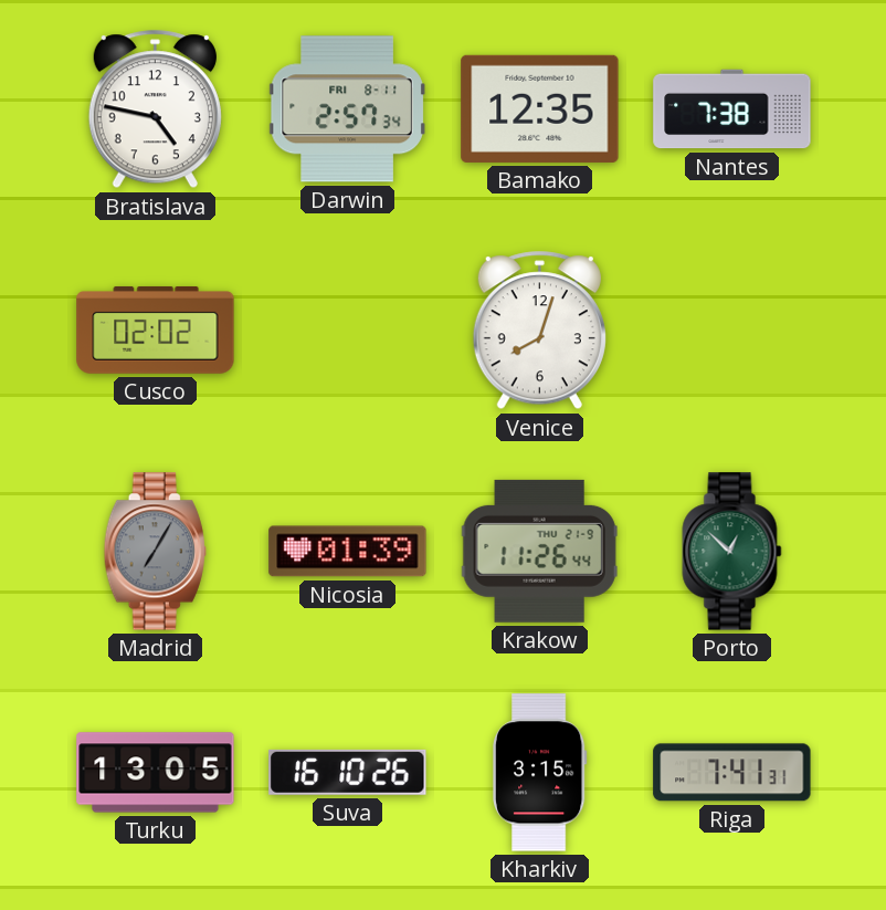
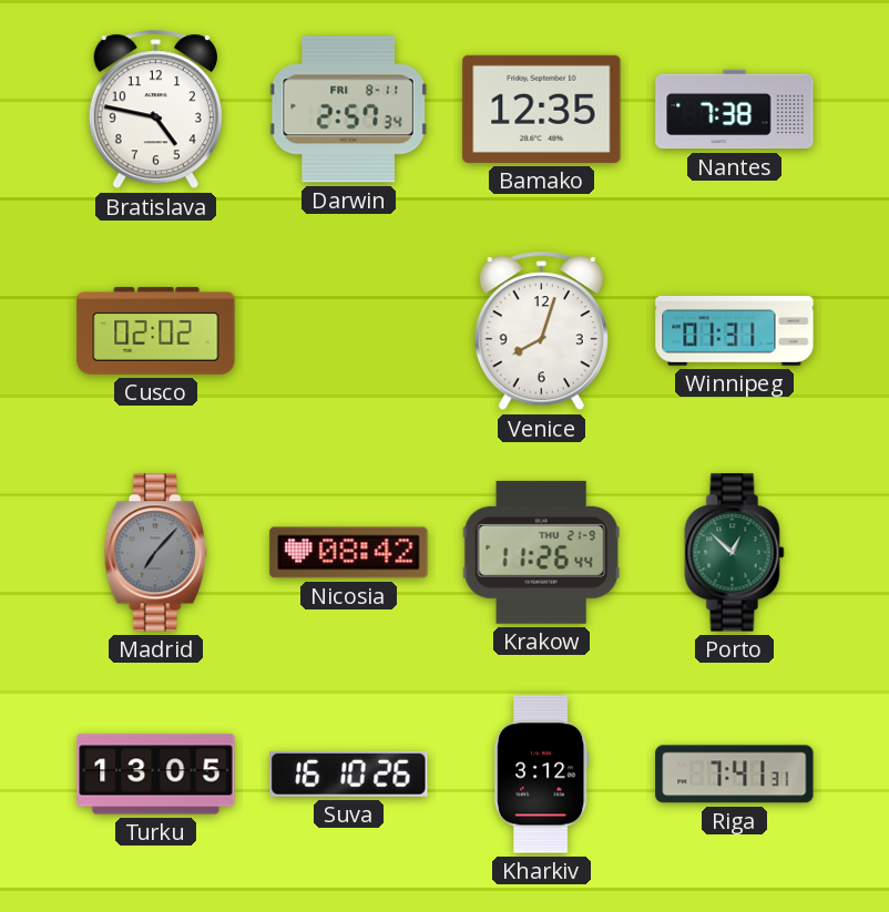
Winnipeg: none -> 01:31
Madrid: 7:05 -> 7:07
Nicosia: 01:39 -> 08:42
Kharkiv: 3:15 -> 3:12
